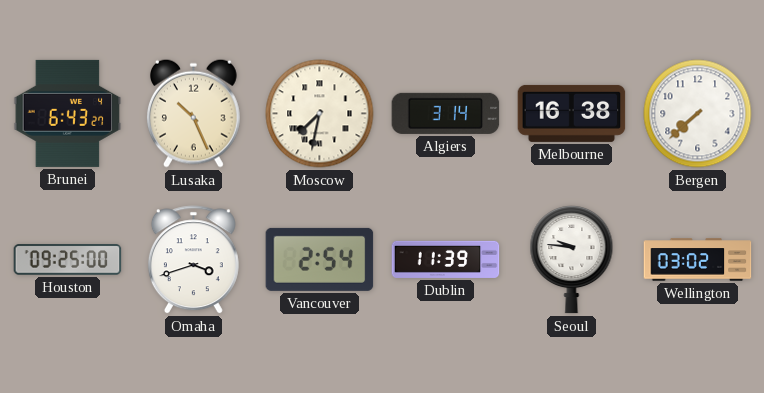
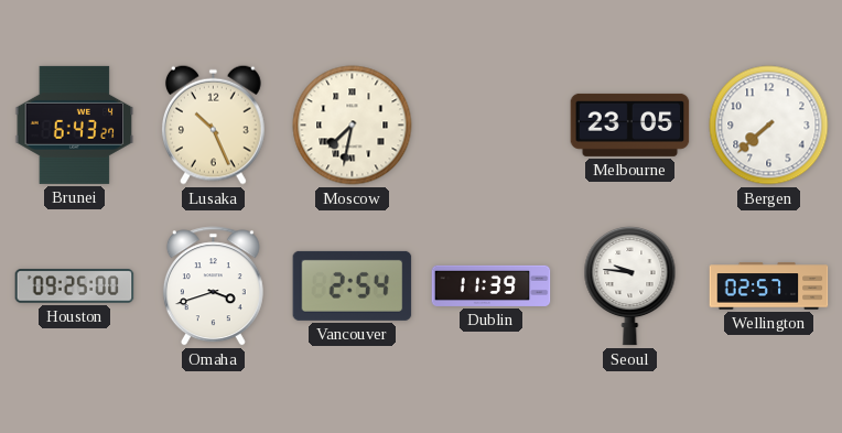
Algiers: 3:14 -> none
Melbourne: 16:38 -> 23:05
Wellington: 03:02 -> 02:57
